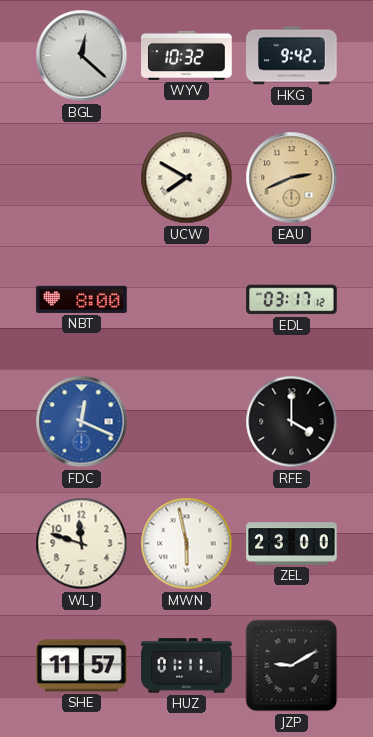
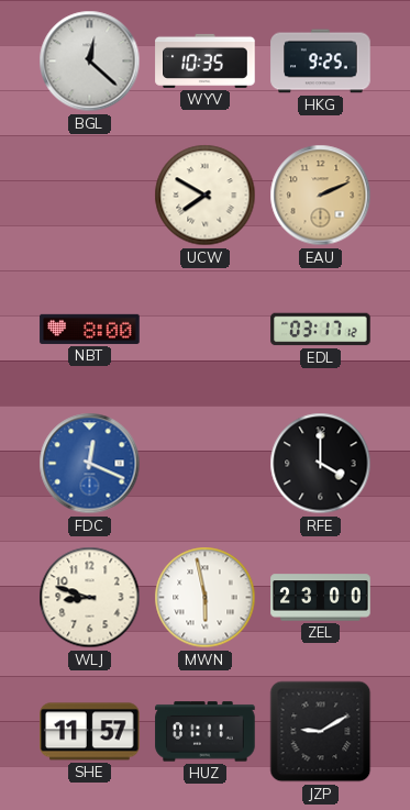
WYV: 10:32 -> 10:35
HKG: 9:42 -> 9:25
EAU: 2:41 -> 2:11
WLJ: 11:48 -> 8:48
